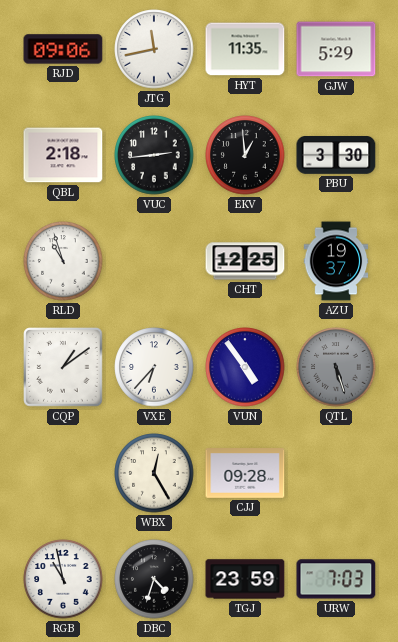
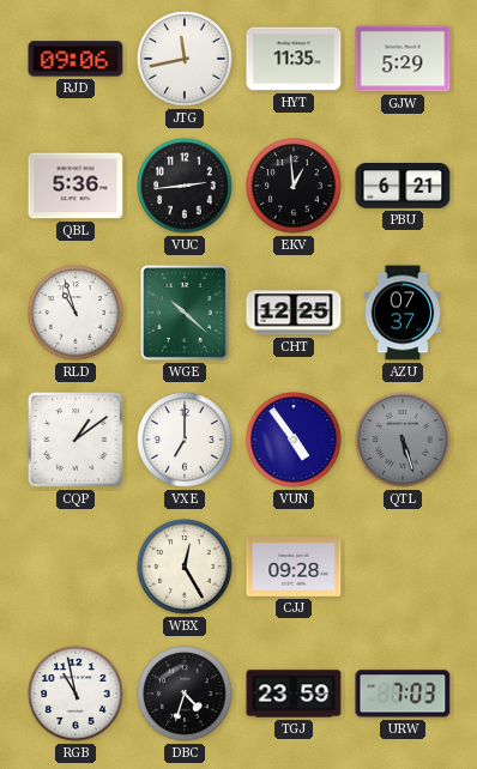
QBL: 2:18 -> 5:36
PBU: 3:30 -> 6:21
WGE: none -> 10:22
AZU: 19:37 -> 07:37
VXE: 6:37 -> 7:00
